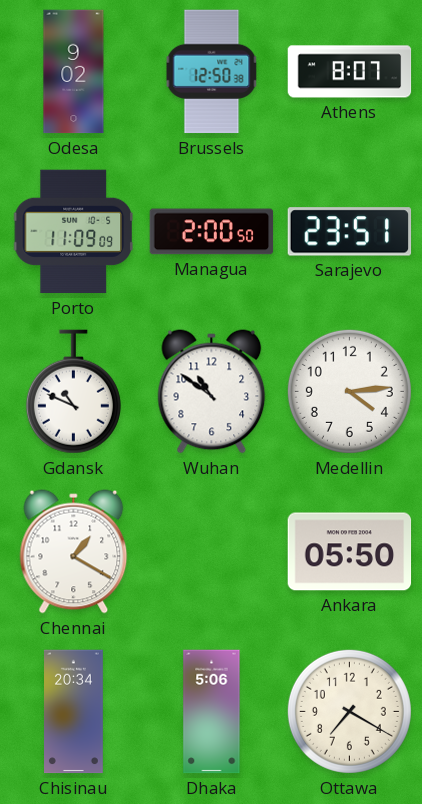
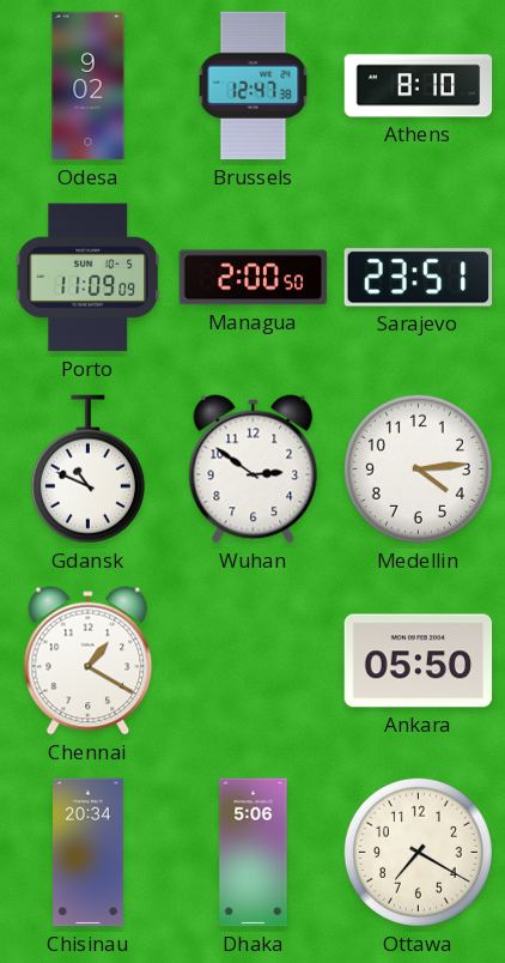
Brussels: 12:50 -> 12:47
Athens: 8:07 -> 8:10
Wuhan: 10:51 -> 2:51
